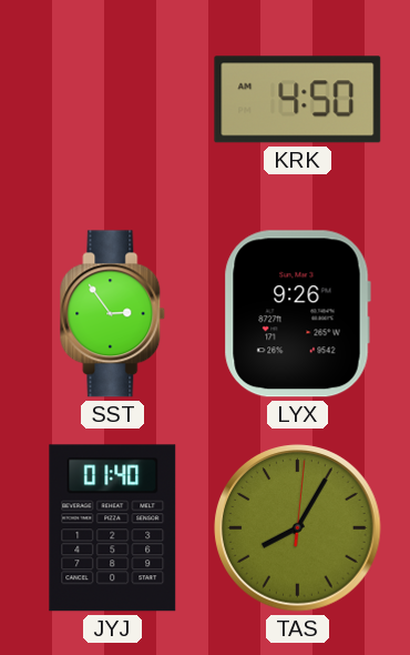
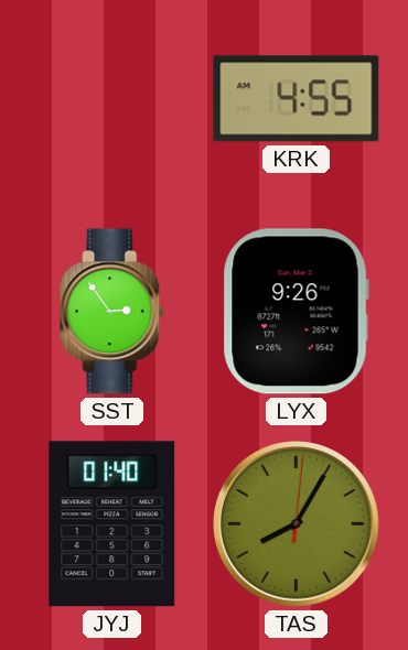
KRK: 4:50 -> 4:55
